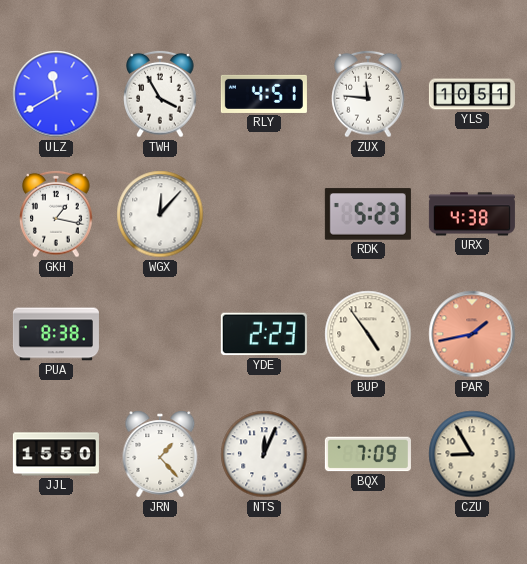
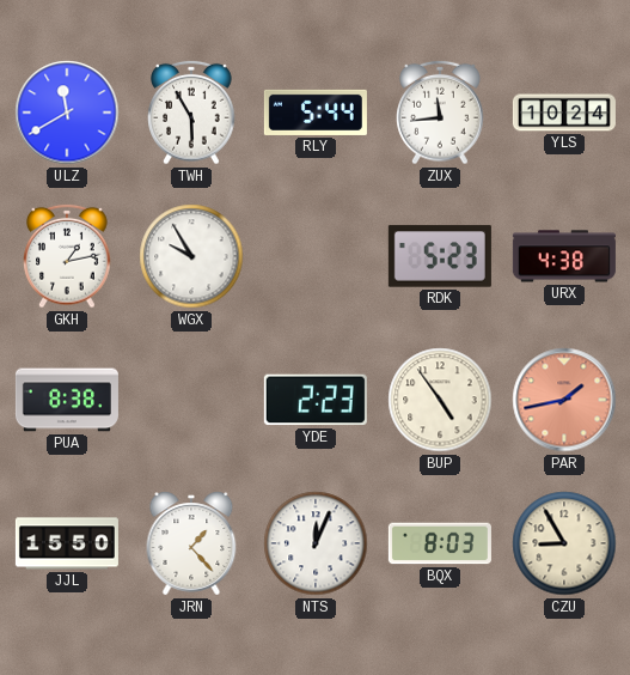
TWH: 3:55 -> 5:55
RLY: 4:51 -> 5:44
ZUX: 11:46 -> 11:44
YLS: 10:51 -> 10:24
GKH: 1:17 -> 1:13
WGX: 12:07 -> 9:55
BQX: 7:09 -> 8:03
